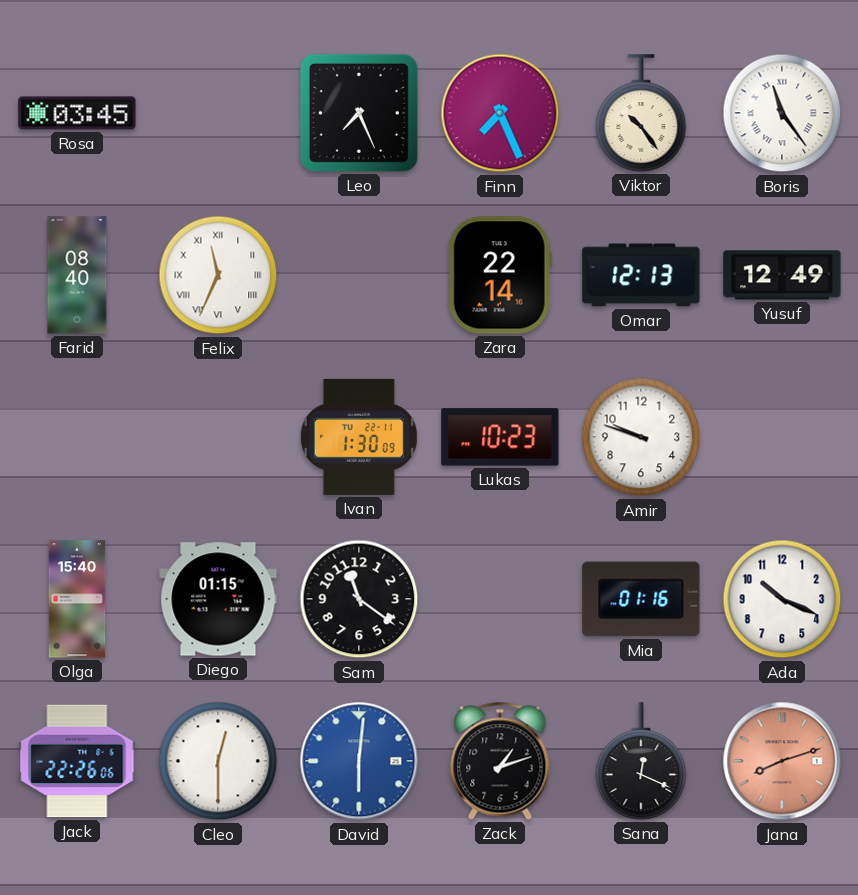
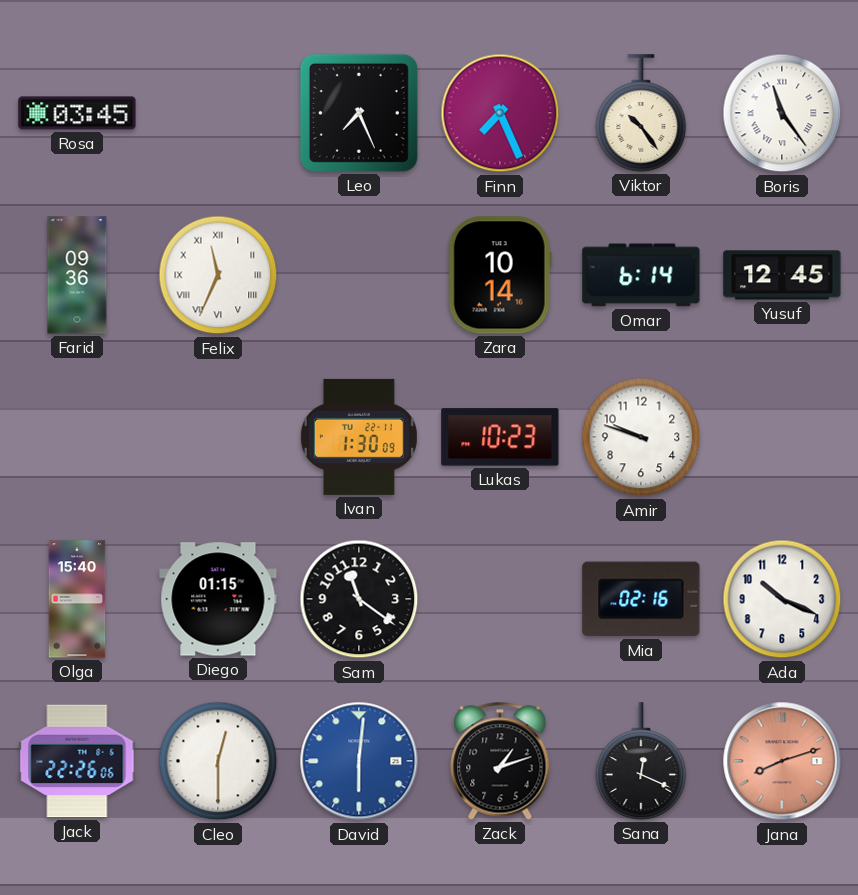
Farid: 08:40 -> 09:36
Zara: 22:14 -> 10:14
Omar: 12:13 -> 6:14
Yusuf: 12:49 -> 12:45
Mia: 01:16 -> 02:16
